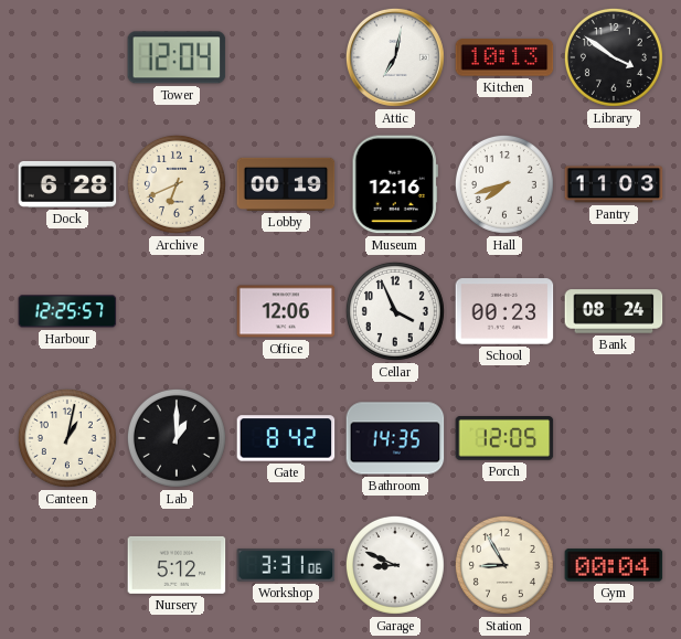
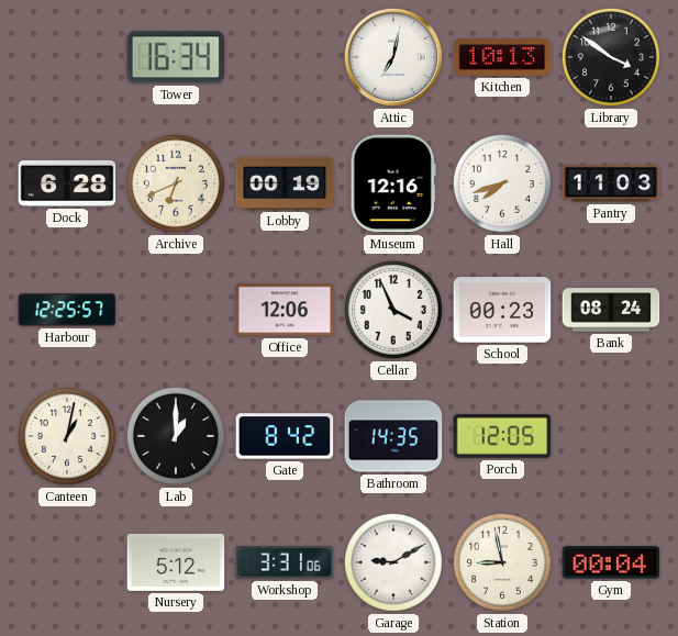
Tower: 12:04 -> 16:34
Garage: 8:49 -> 9:10
Station: 8:55 -> 8:58
